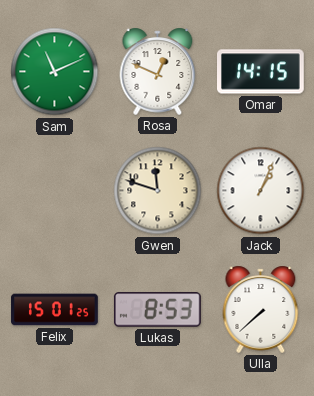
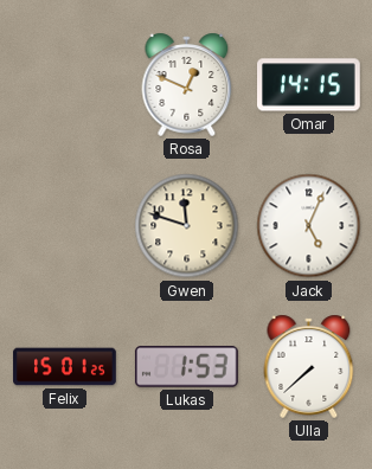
Sam: 11:11 -> none
Jack: 1:04 -> 5:04
Lukas: 8:53 -> 1:53
